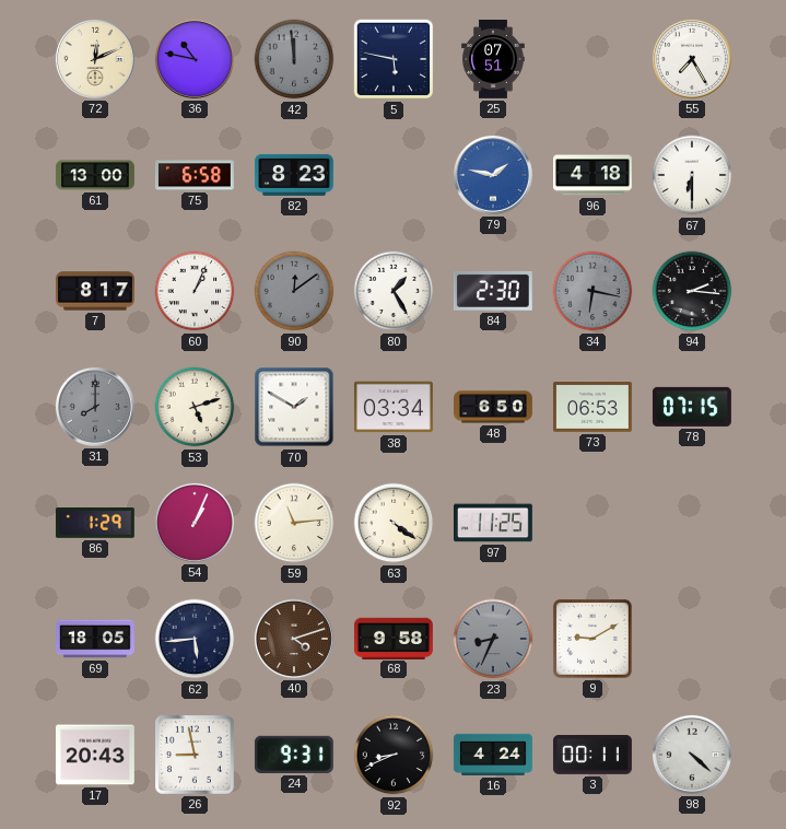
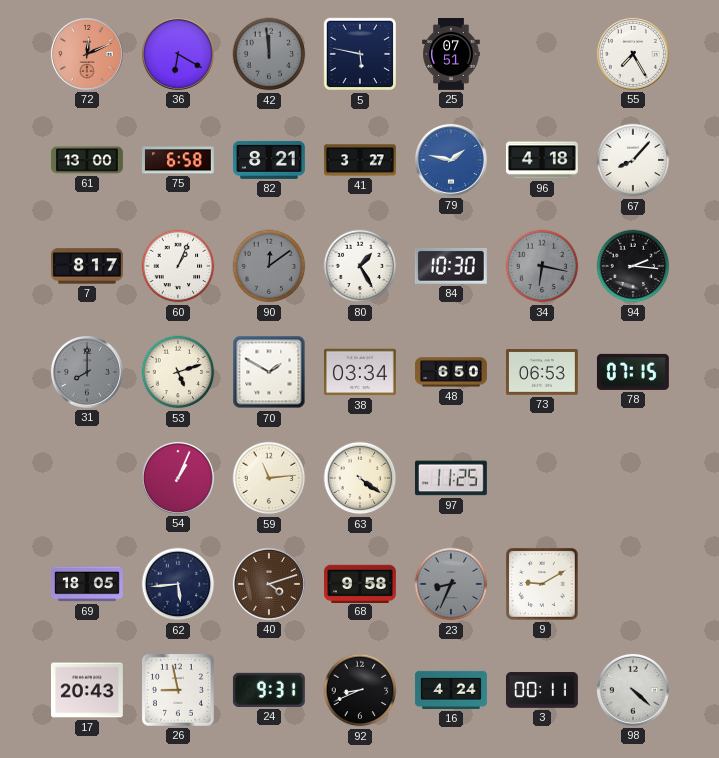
72 dial: cream -> salmon
36: 10:47 -> 6:20
82: 8:23 -> 8:21
41: none -> 3:27
67: 6:30 -> 8:07
84: 2:30 -> 10:30
86: 1:29 -> none
